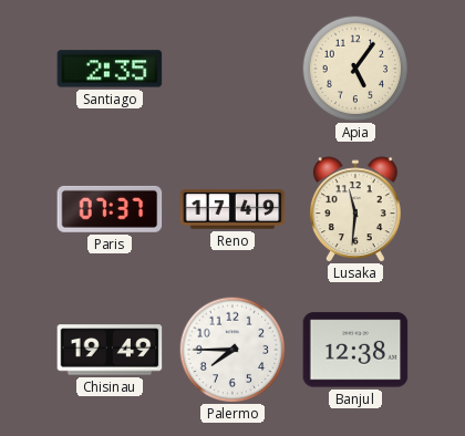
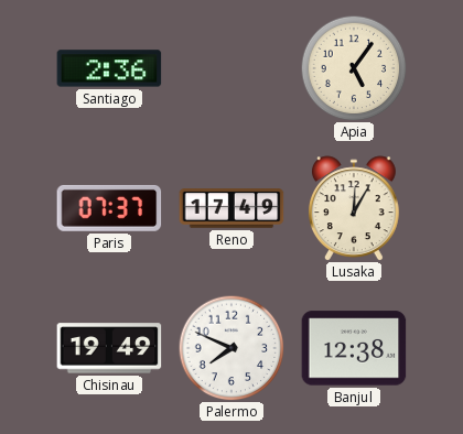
Santiago: 2:35 -> 2:36
Lusaka: 11:31 -> 12:05
Palermo: 7:45 -> 7:49
